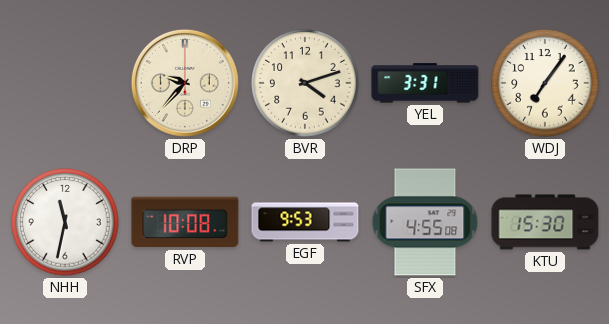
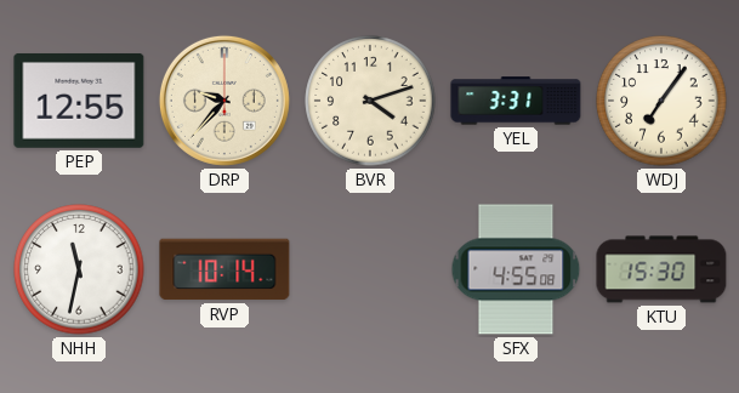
PEP: none -> 12:55
RVP: 10:08 -> 10:14
EGF: 9:53 -> none
